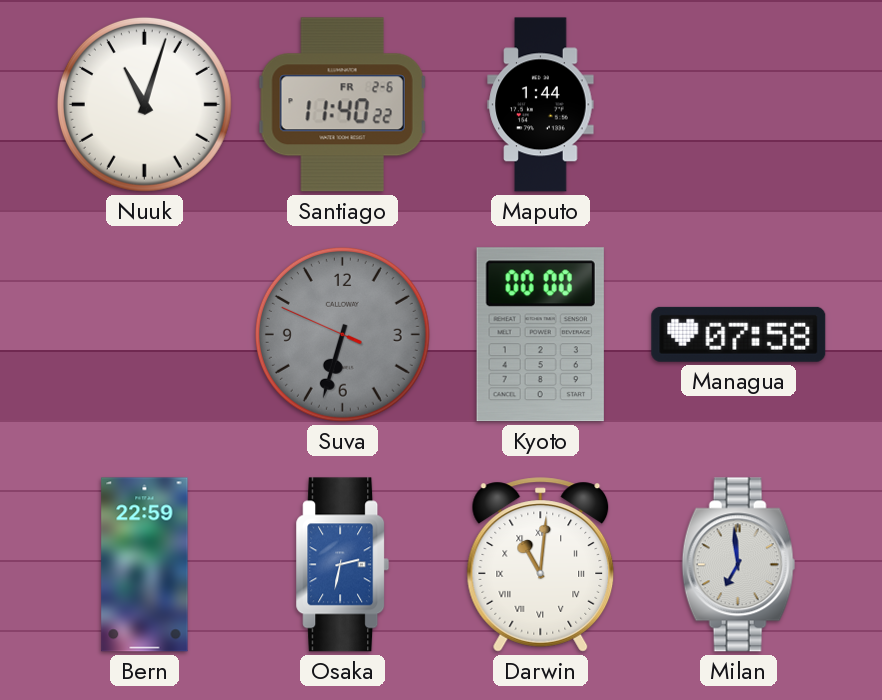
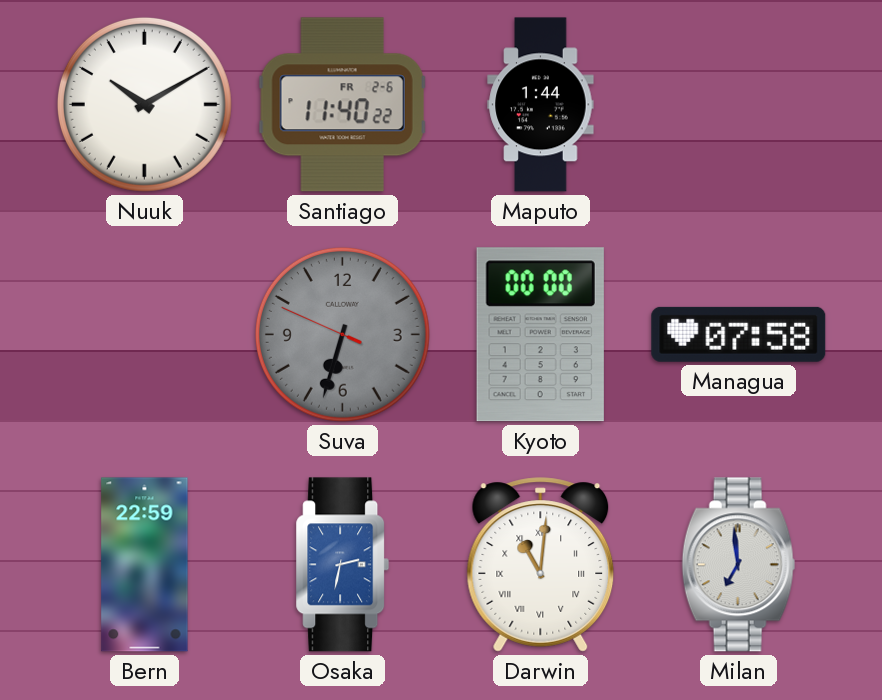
Nuuk: 11:03 -> 10:10
